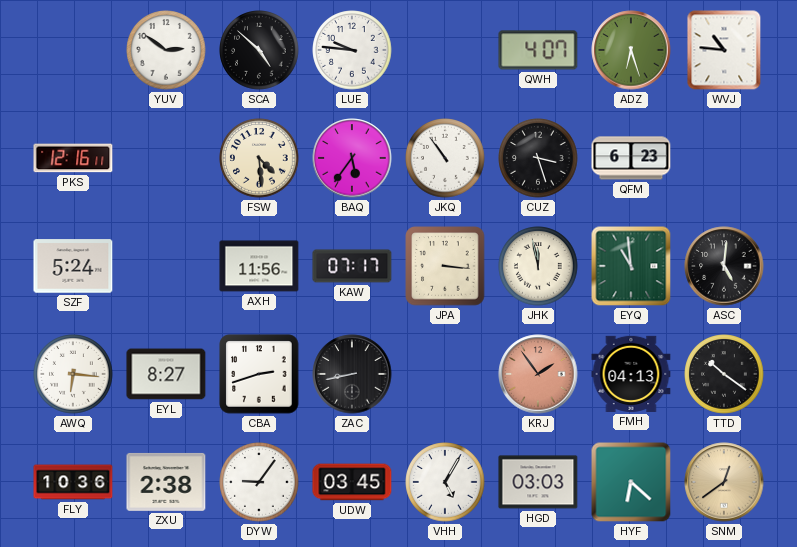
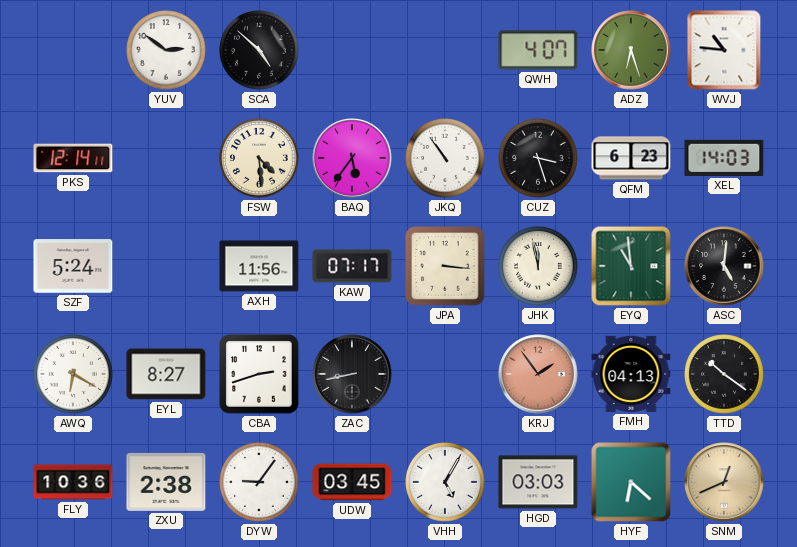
LUE: 9:46 -> none
PKS: 12:16 -> 12:14
XEL: none -> 14:03
AWQ: 6:16 -> 6:20
SNM: 12:39 -> 12:41
